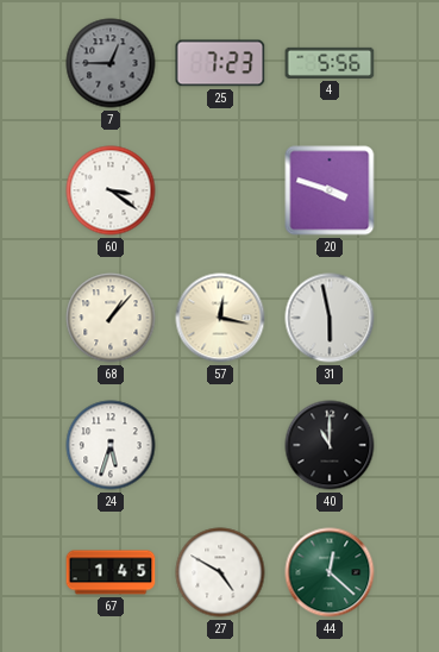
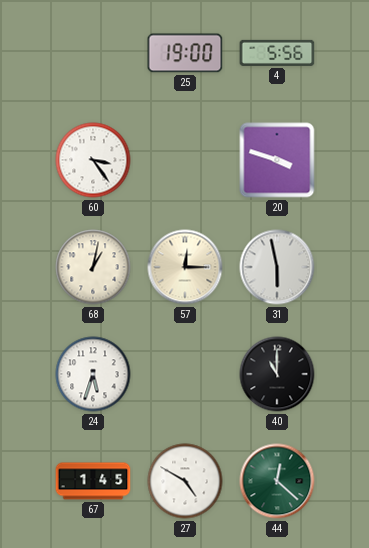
7: 12:45 -> none
25: 7:23 -> 19:00
60: 3:21 -> 3:24
68: 1:07 -> 1:02
57: 12:17 -> 12:15
